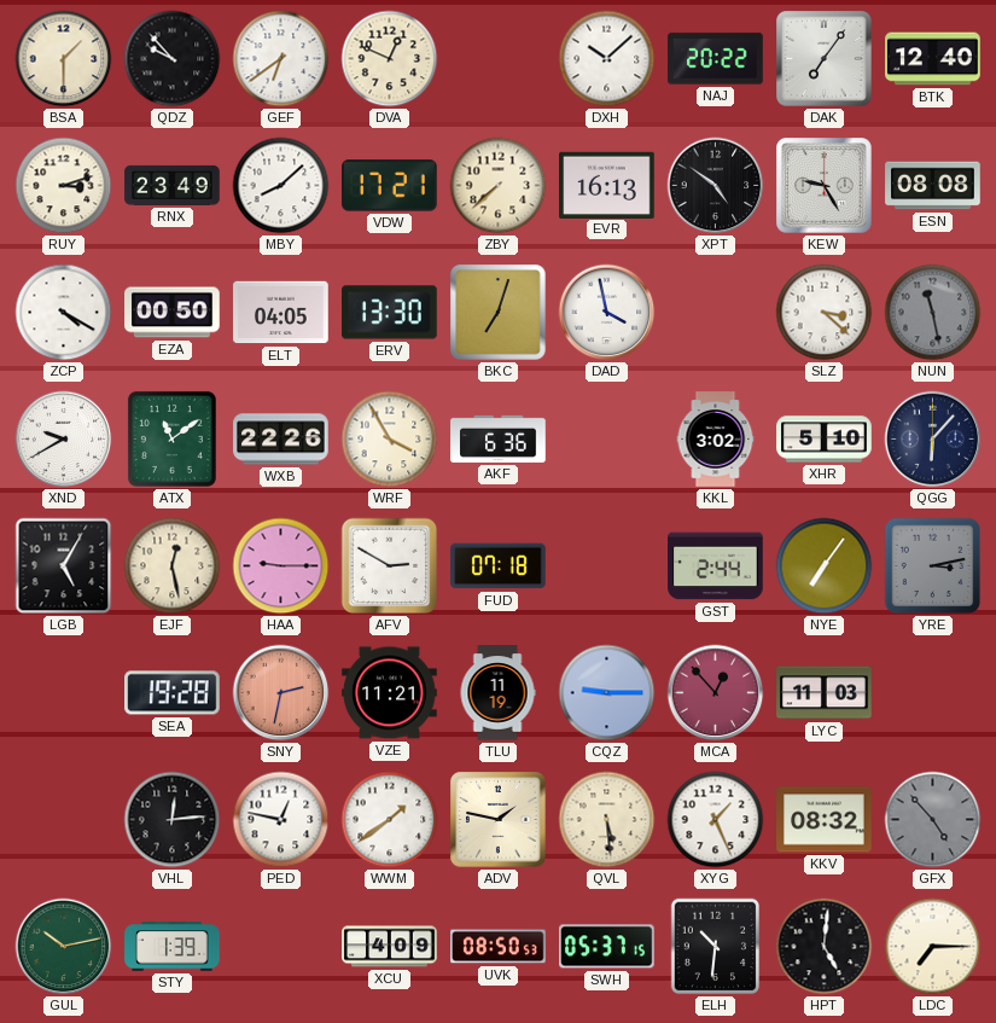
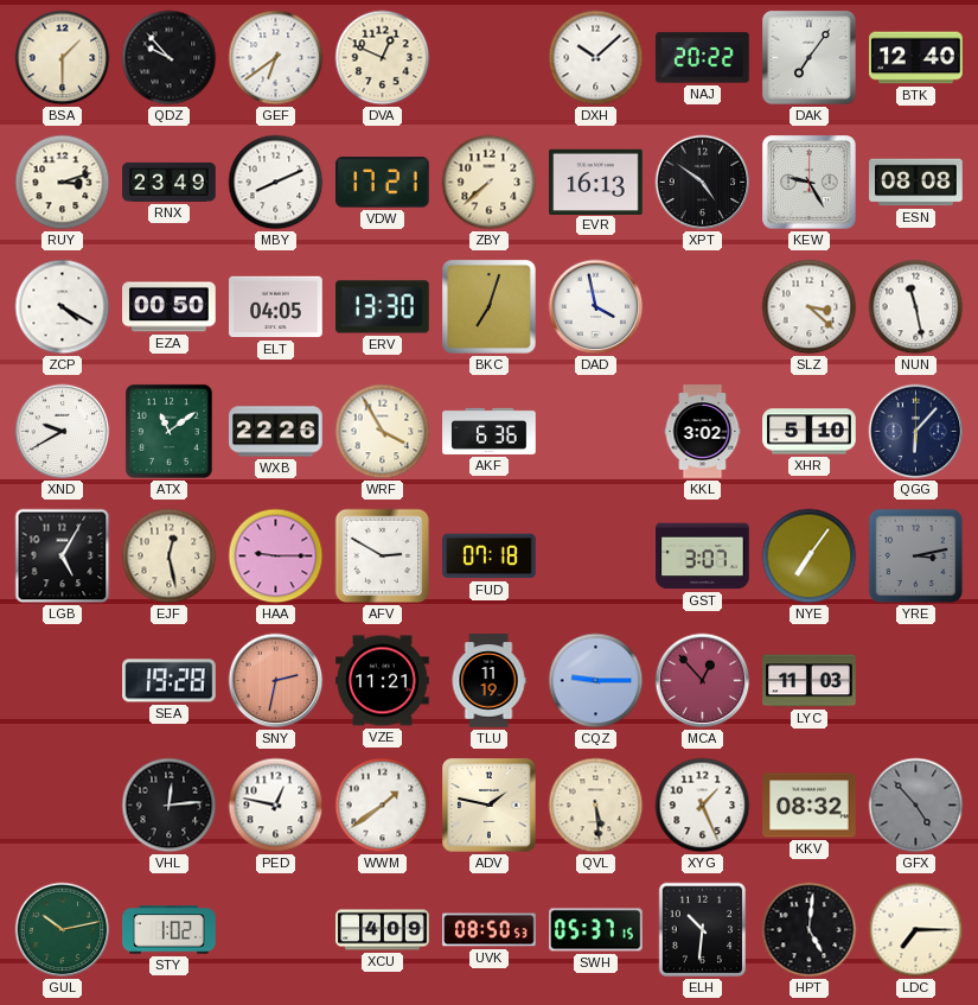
MBY: 8:08 -> 8:11
NUN dial: grey -> white
GST: 2:44 -> 3:07
STY: 1:39 -> 1:02
